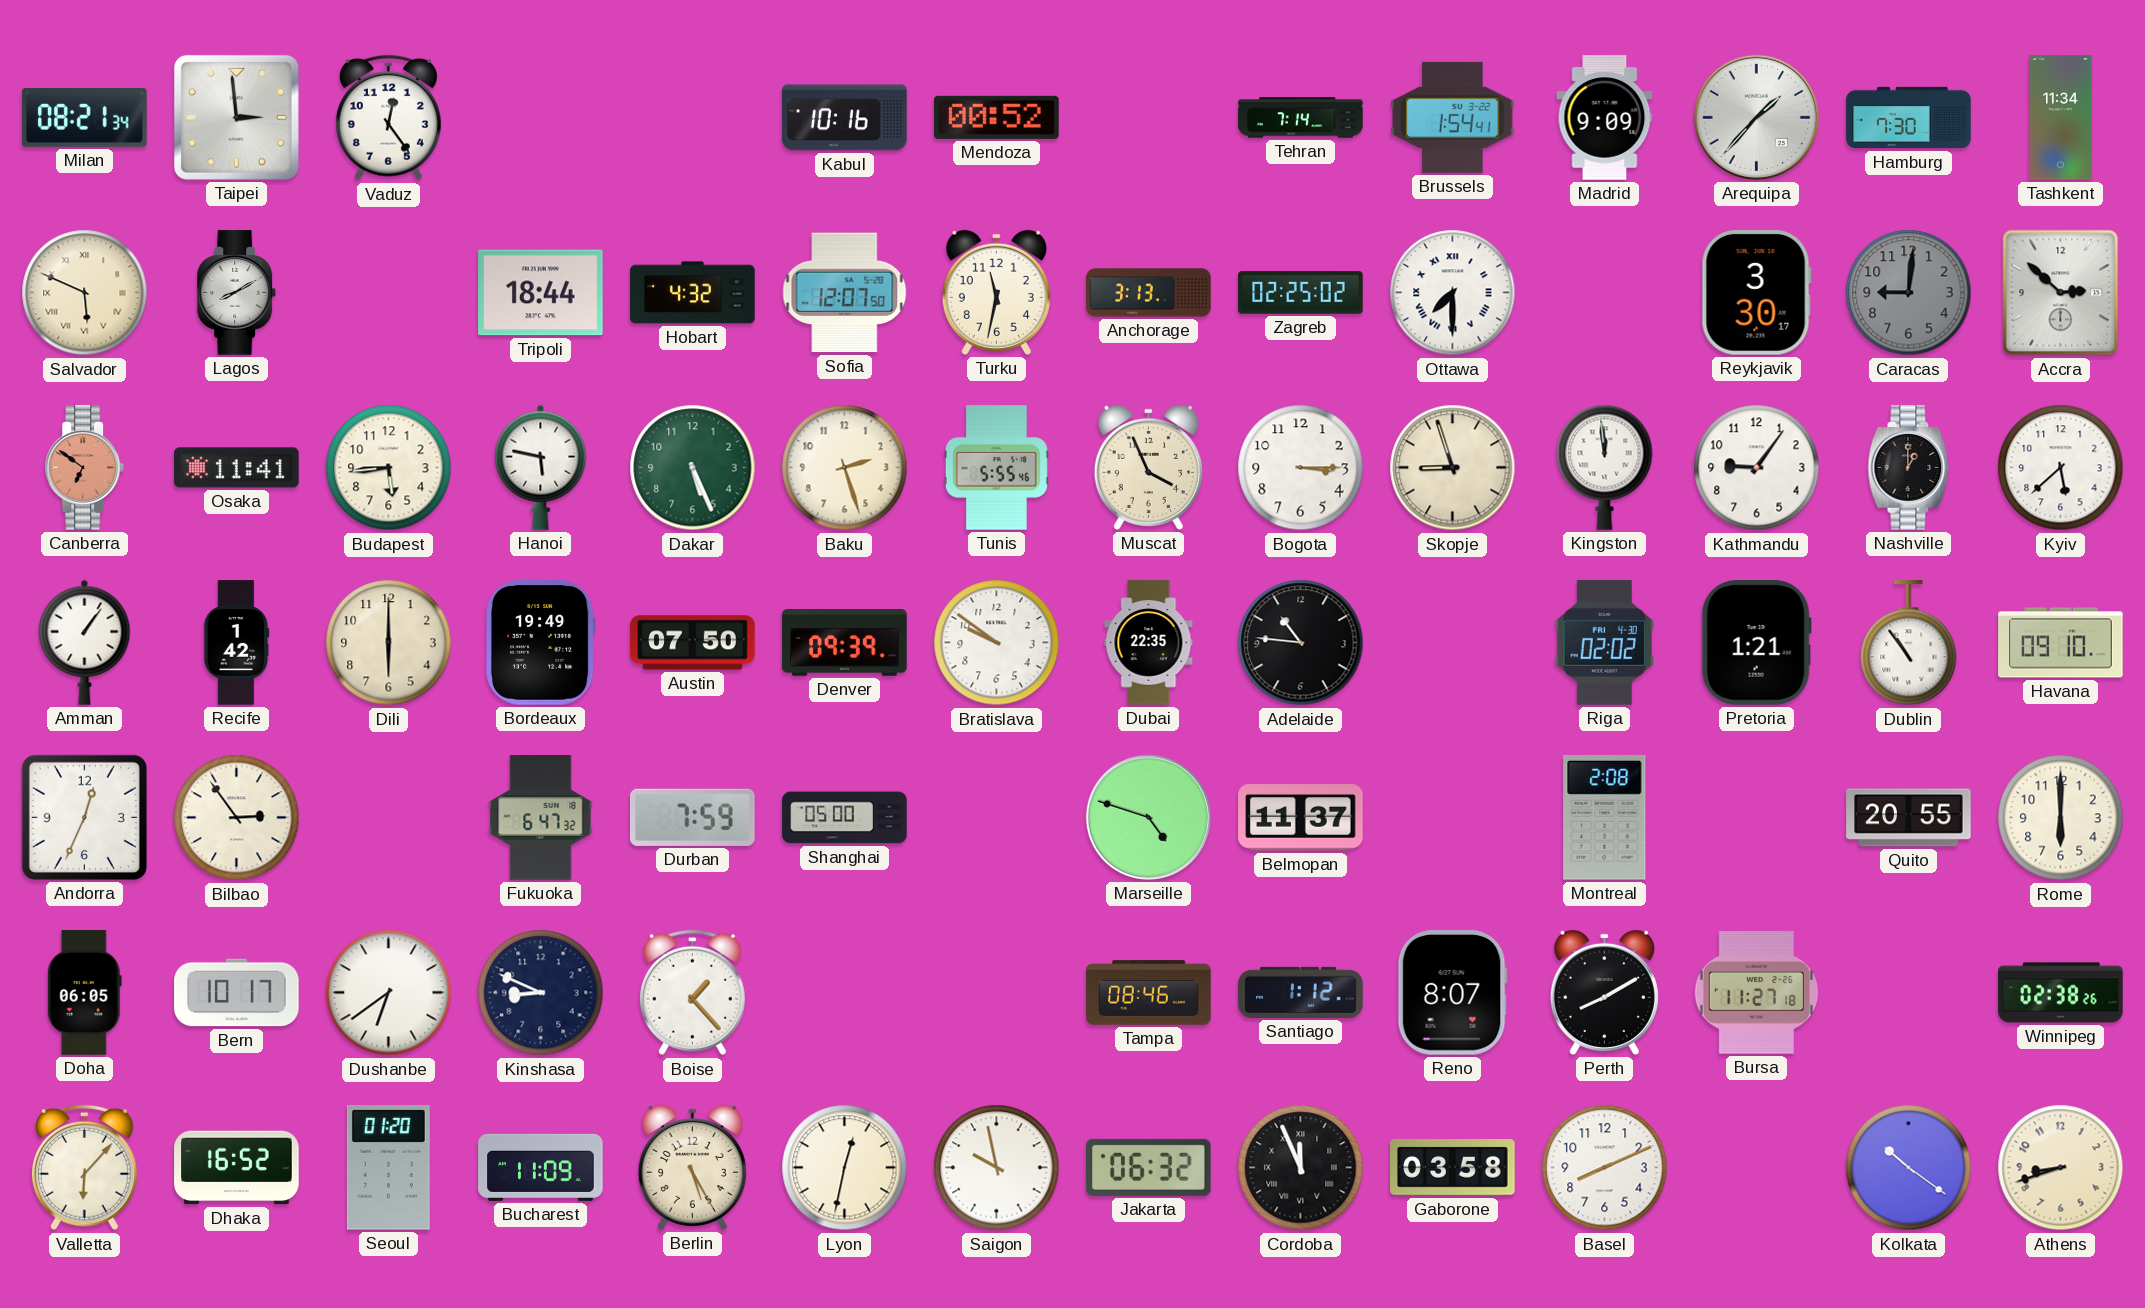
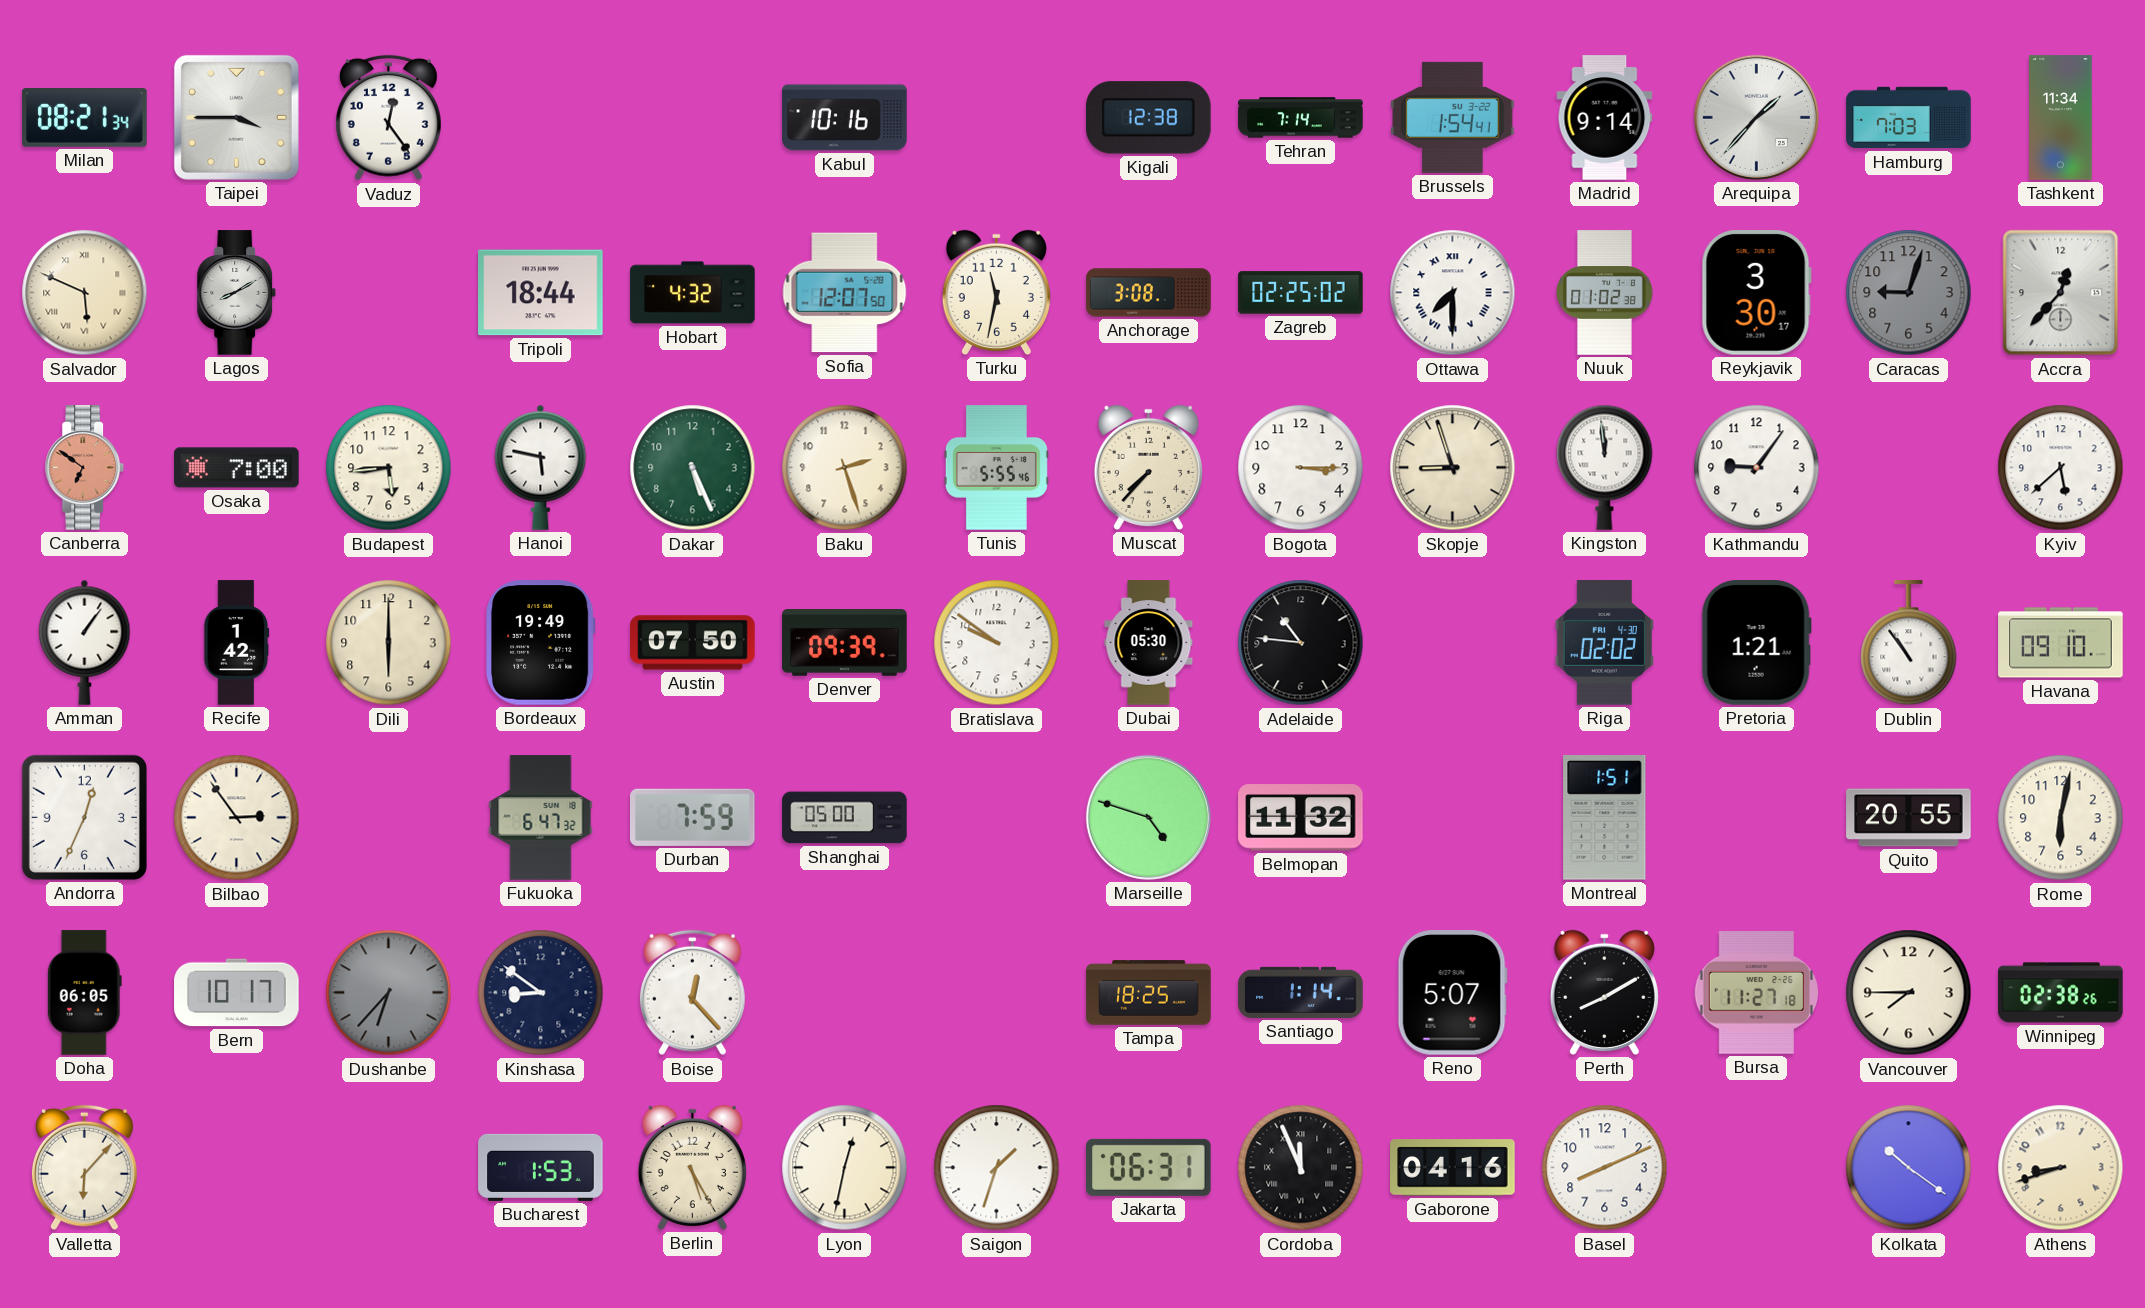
Taipei: 2:59 -> 3:45
Mendoza: 00:52 -> none
Kigali: none -> 12:38
Madrid: 9:09 -> 9:14
Hamburg: 7:30 -> 7:03
Anchorage: 3:13 -> 3:08
Nuuk: none -> 01:02
Caracas: 9:01 -> 9:03
Accra: 2:52 -> 12:37
Osaka: 11:41 -> 7:00
Muscat: 3:56 -> 7:37
Nashville: 1:00 -> none
Dubai: 22:35 -> 05:30
Belmopan: 11:37 -> 11:32
Montreal: 2:08 -> 1:51
Rome: 6:00 -> 6:02
Dushanbe: 6:39 -> 6:37
Dushanbe dial: white -> grey
Kinshasa: 8:49 -> 8:51
Boise: 1:23 -> 12:23
Tampa: 08:46 -> 18:25
Santiago: 1:12 -> 1:14
Reno: 8:07 -> 5:07
Vancouver: none -> 7:45
Dhaka: 16:52 -> none
Seoul: 01:20 -> none
Bucharest: 11:09 -> 1:53
Saigon: 9:58 -> 1:33
Jakarta: 06:32 -> 06:31
Gaborone: 03:58 -> 04:16
